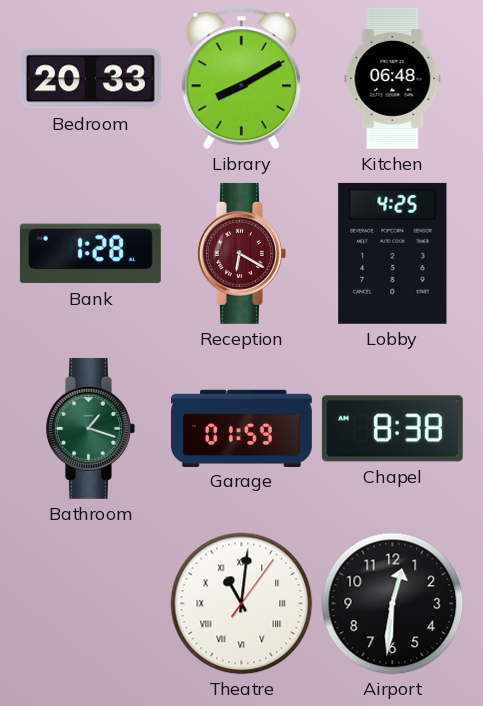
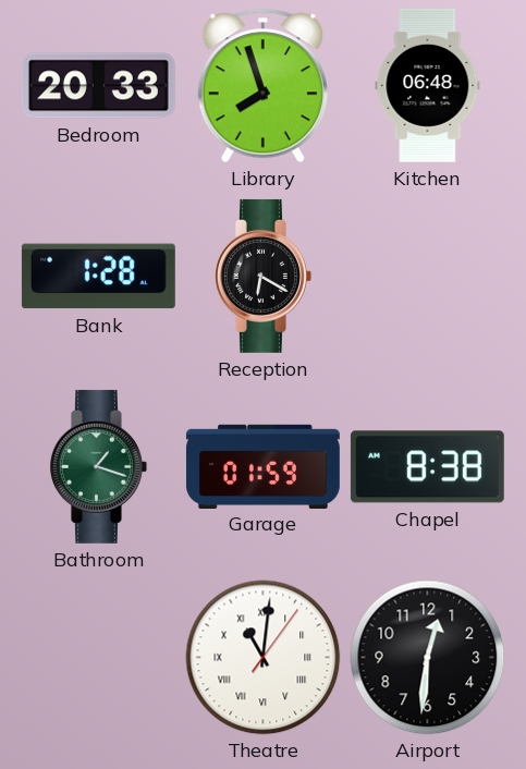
Library: 8:10 -> 7:57
Reception dial: burgundy -> black
Lobby: 4:25 -> none
